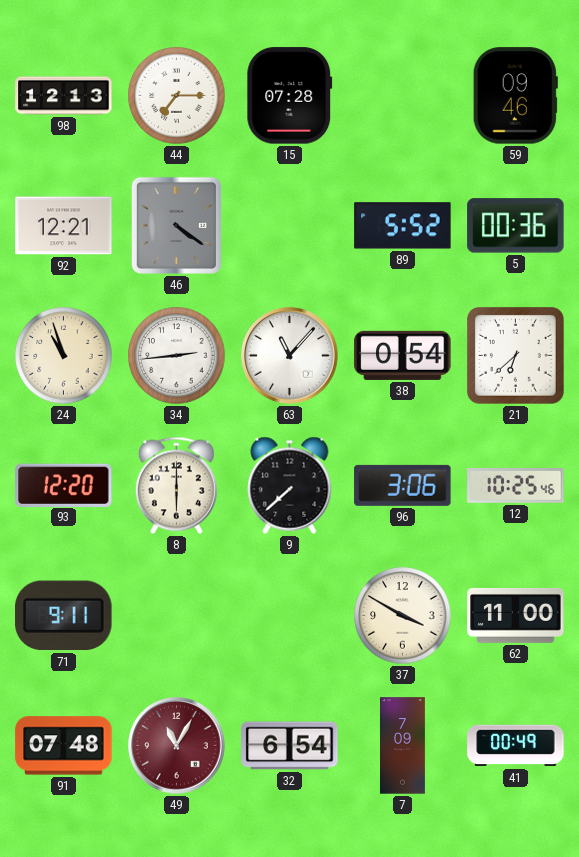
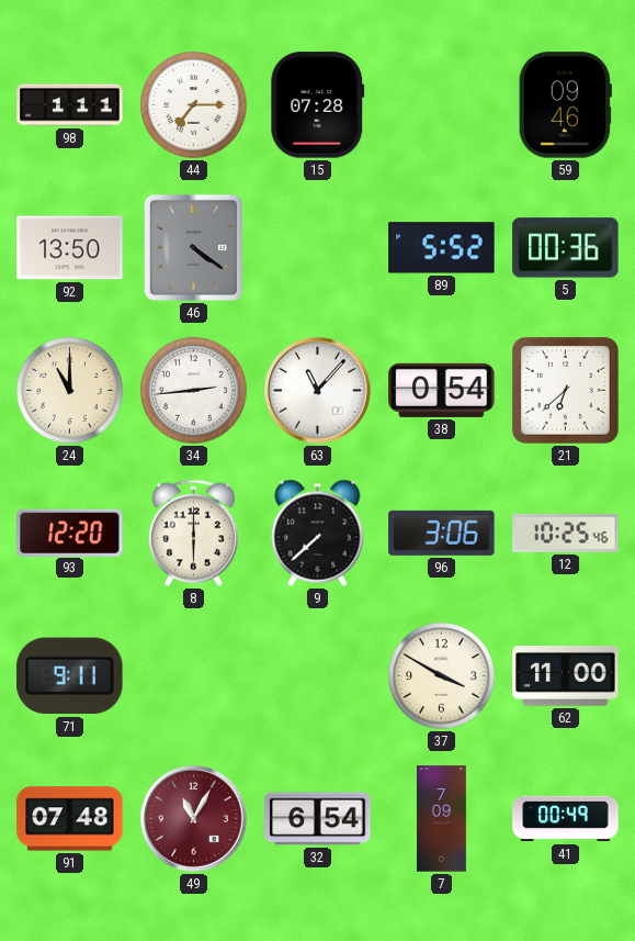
98: 12:13 -> 1:11
92: 12:21 -> 13:50
24: 10:57 -> 11:00
